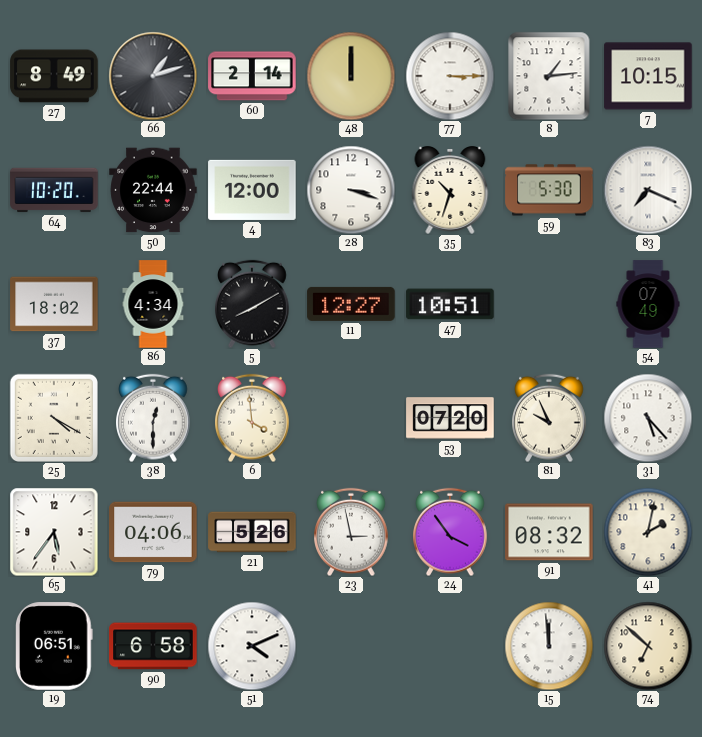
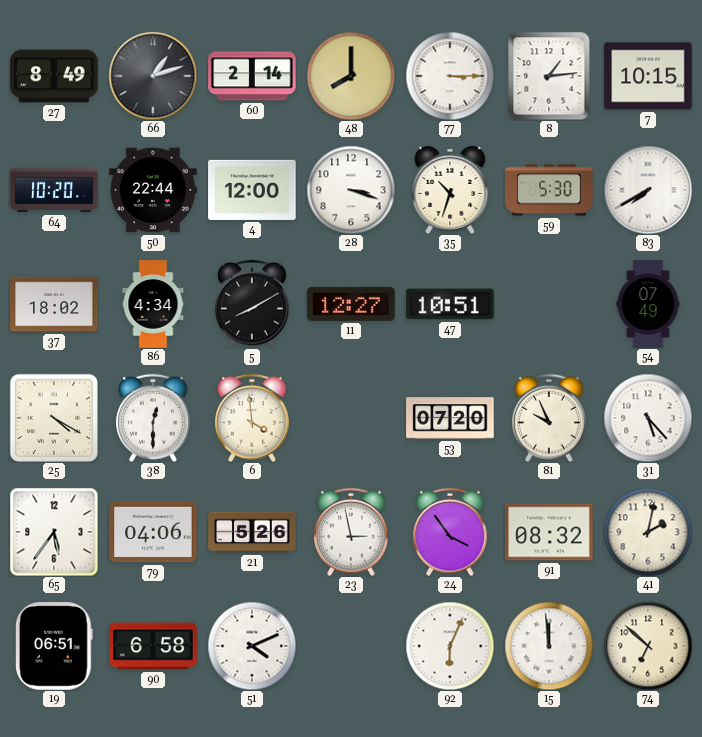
48: 12:00 -> 8:00
83: 7:19 -> 7:40
92: none -> 6:04
